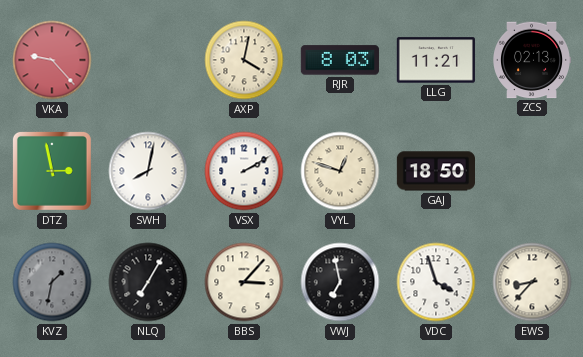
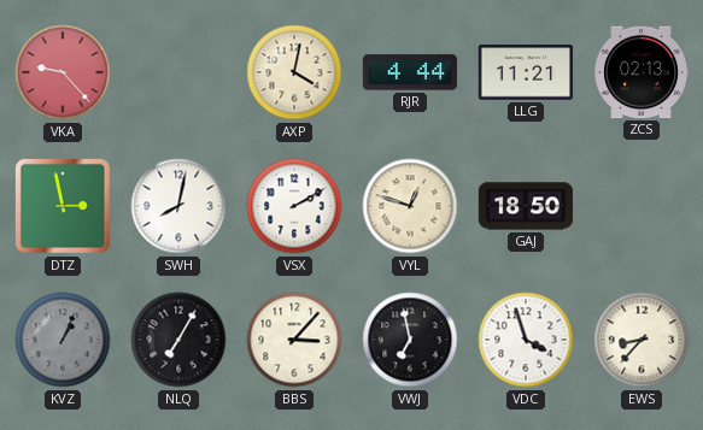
RJR: 8:03 -> 4:44
KVZ: 1:32 -> 1:04
